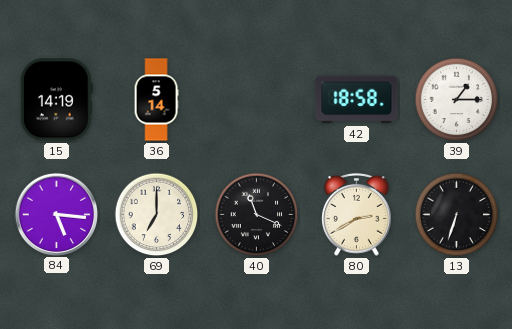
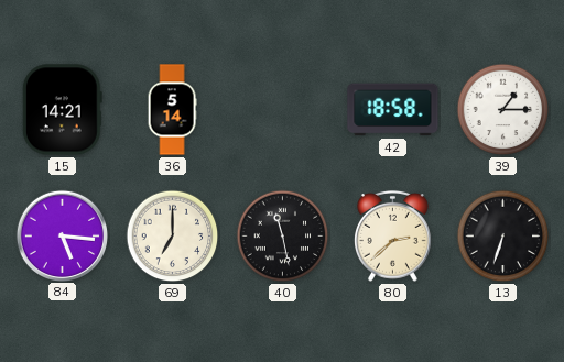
15: 14:19 -> 14:21
40: 11:19 -> 11:28
80: 2:40 -> 2:38
